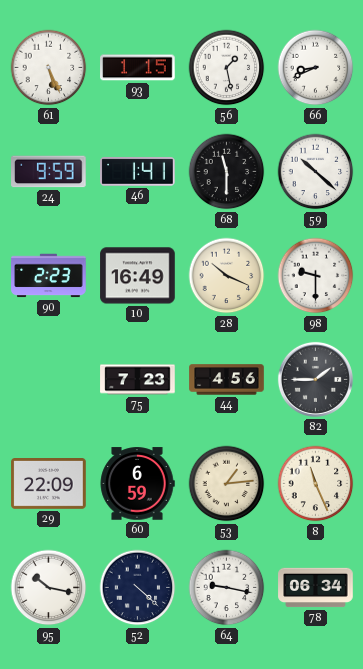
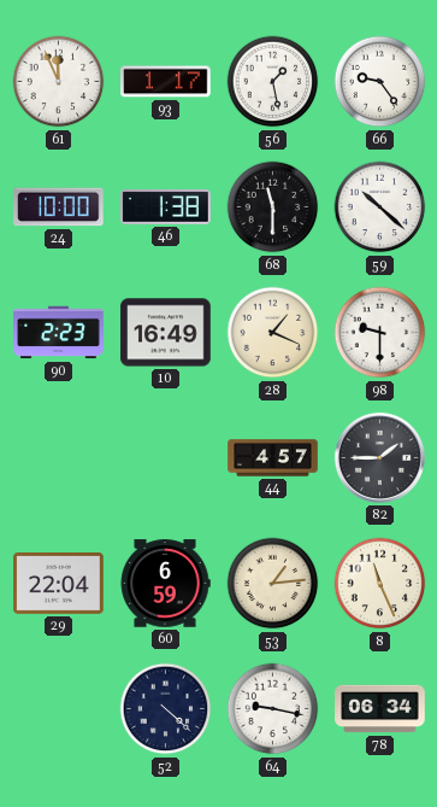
61: 5:26 -> 11:56
93: 1:15 -> 1:17
66: 8:41 -> 9:24
24: 9:59 -> 10:00
46: 1:41 -> 1:38
28: 10:19 -> 1:19
75: 7:23 -> none
44: 4:56 -> 4:57
29: 22:09 -> 22:04
95: 10:17 -> none
